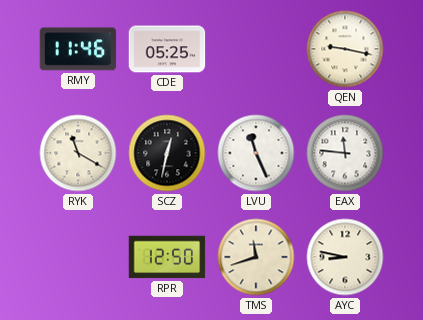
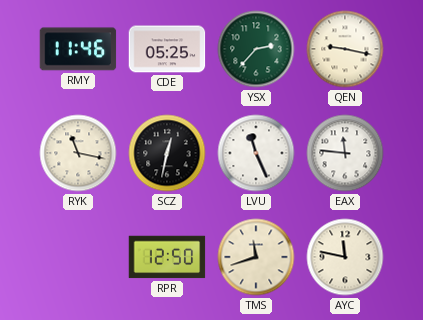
YSX: none -> 2:37
RYK: 11:20 -> 11:17
AYC: 8:47 -> 11:47
